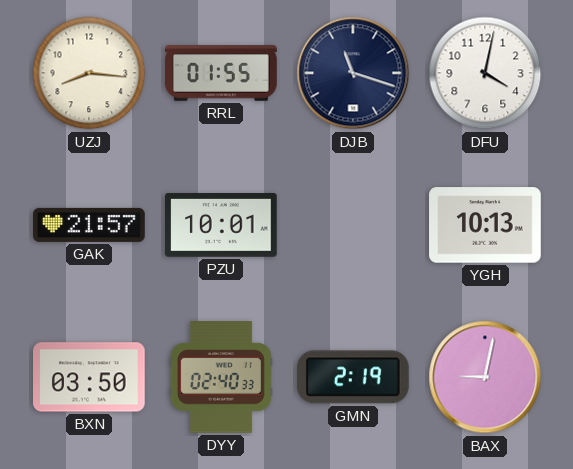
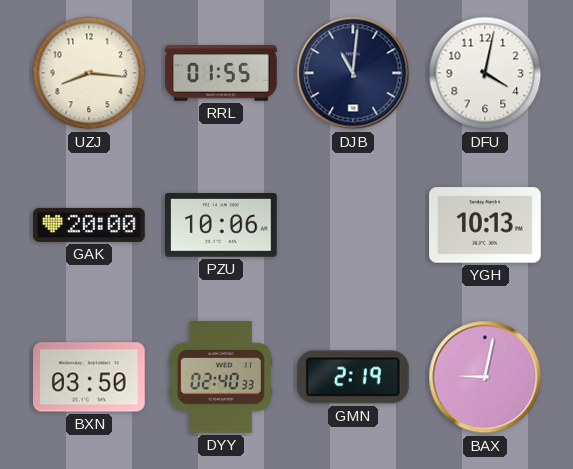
DJB: 11:18 -> 11:01
GAK: 21:57 -> 20:00
PZU: 10:01 -> 10:06
